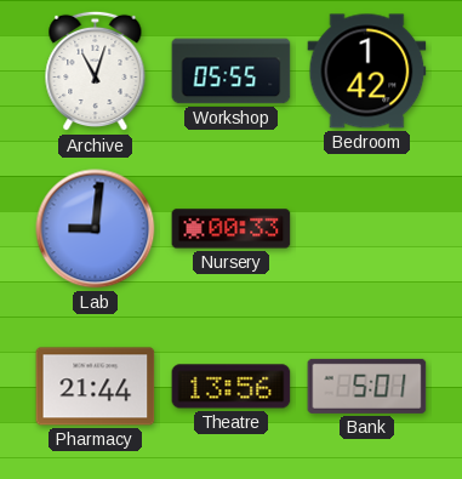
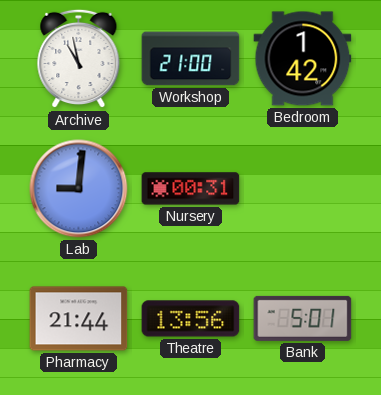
Archive: 11:03 -> 10:58
Workshop: 05:55 -> 21:00
Nursery: 00:33 -> 00:31
